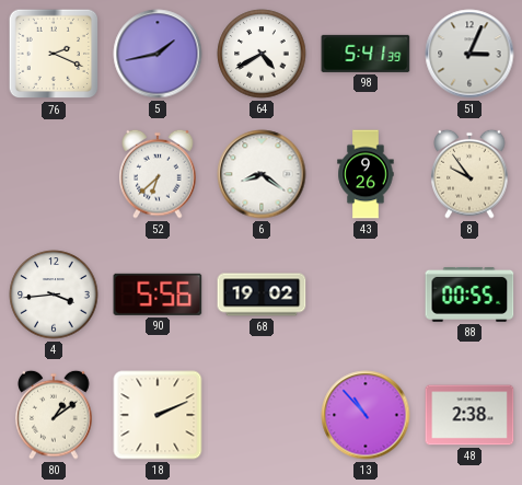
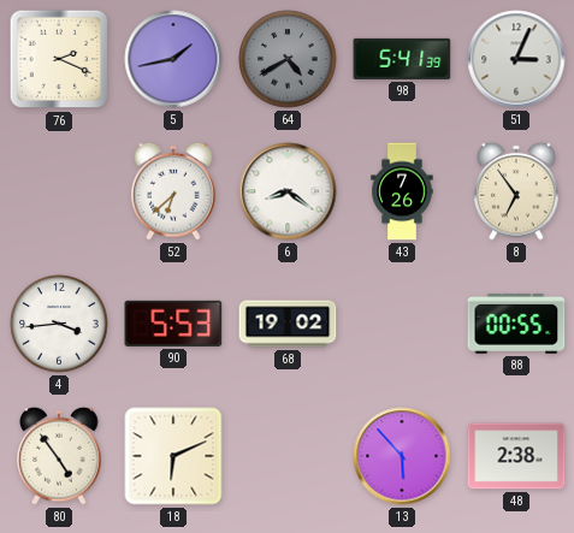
64 dial: white -> grey
43: 9:26 -> 7:26
8: 9:54 -> 6:54
90: 5:56 -> 5:53
80: 1:09 -> 4:54
18: 2:11 -> 6:11
13: 10:53 -> 5:53
